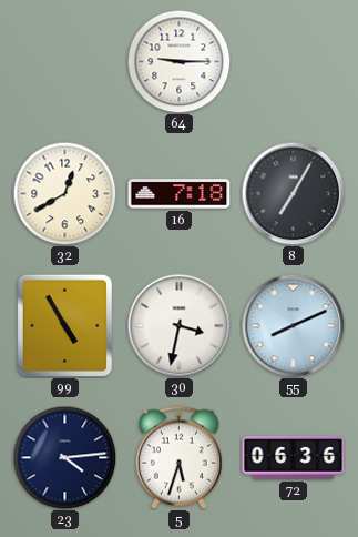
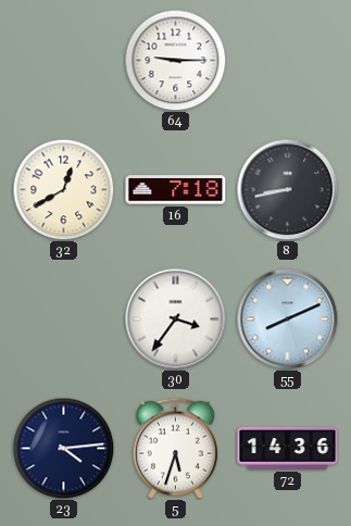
8: 7:05 -> 8:43
99: 4:55 -> none
30: 3:32 -> 3:36
72: 06:36 -> 14:36
